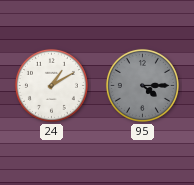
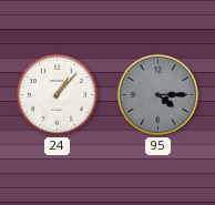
24: 1:10 -> 1:07
